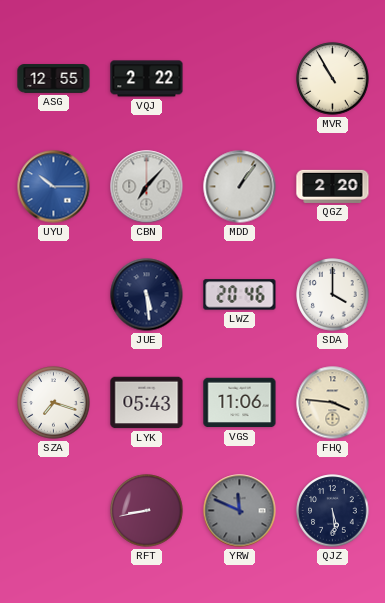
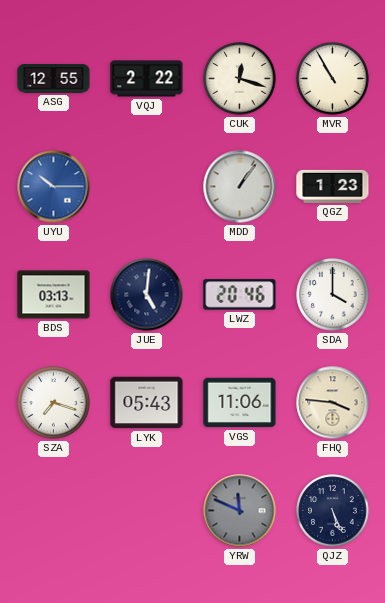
CUK: none -> 12:18
CBN: 7:07 -> none
QGZ: 2:20 -> 1:23
BDS: none -> 03:13
JUE: 5:29 -> 5:01
RFT: 8:43 -> none
QJZ: 5:29 -> 5:26
